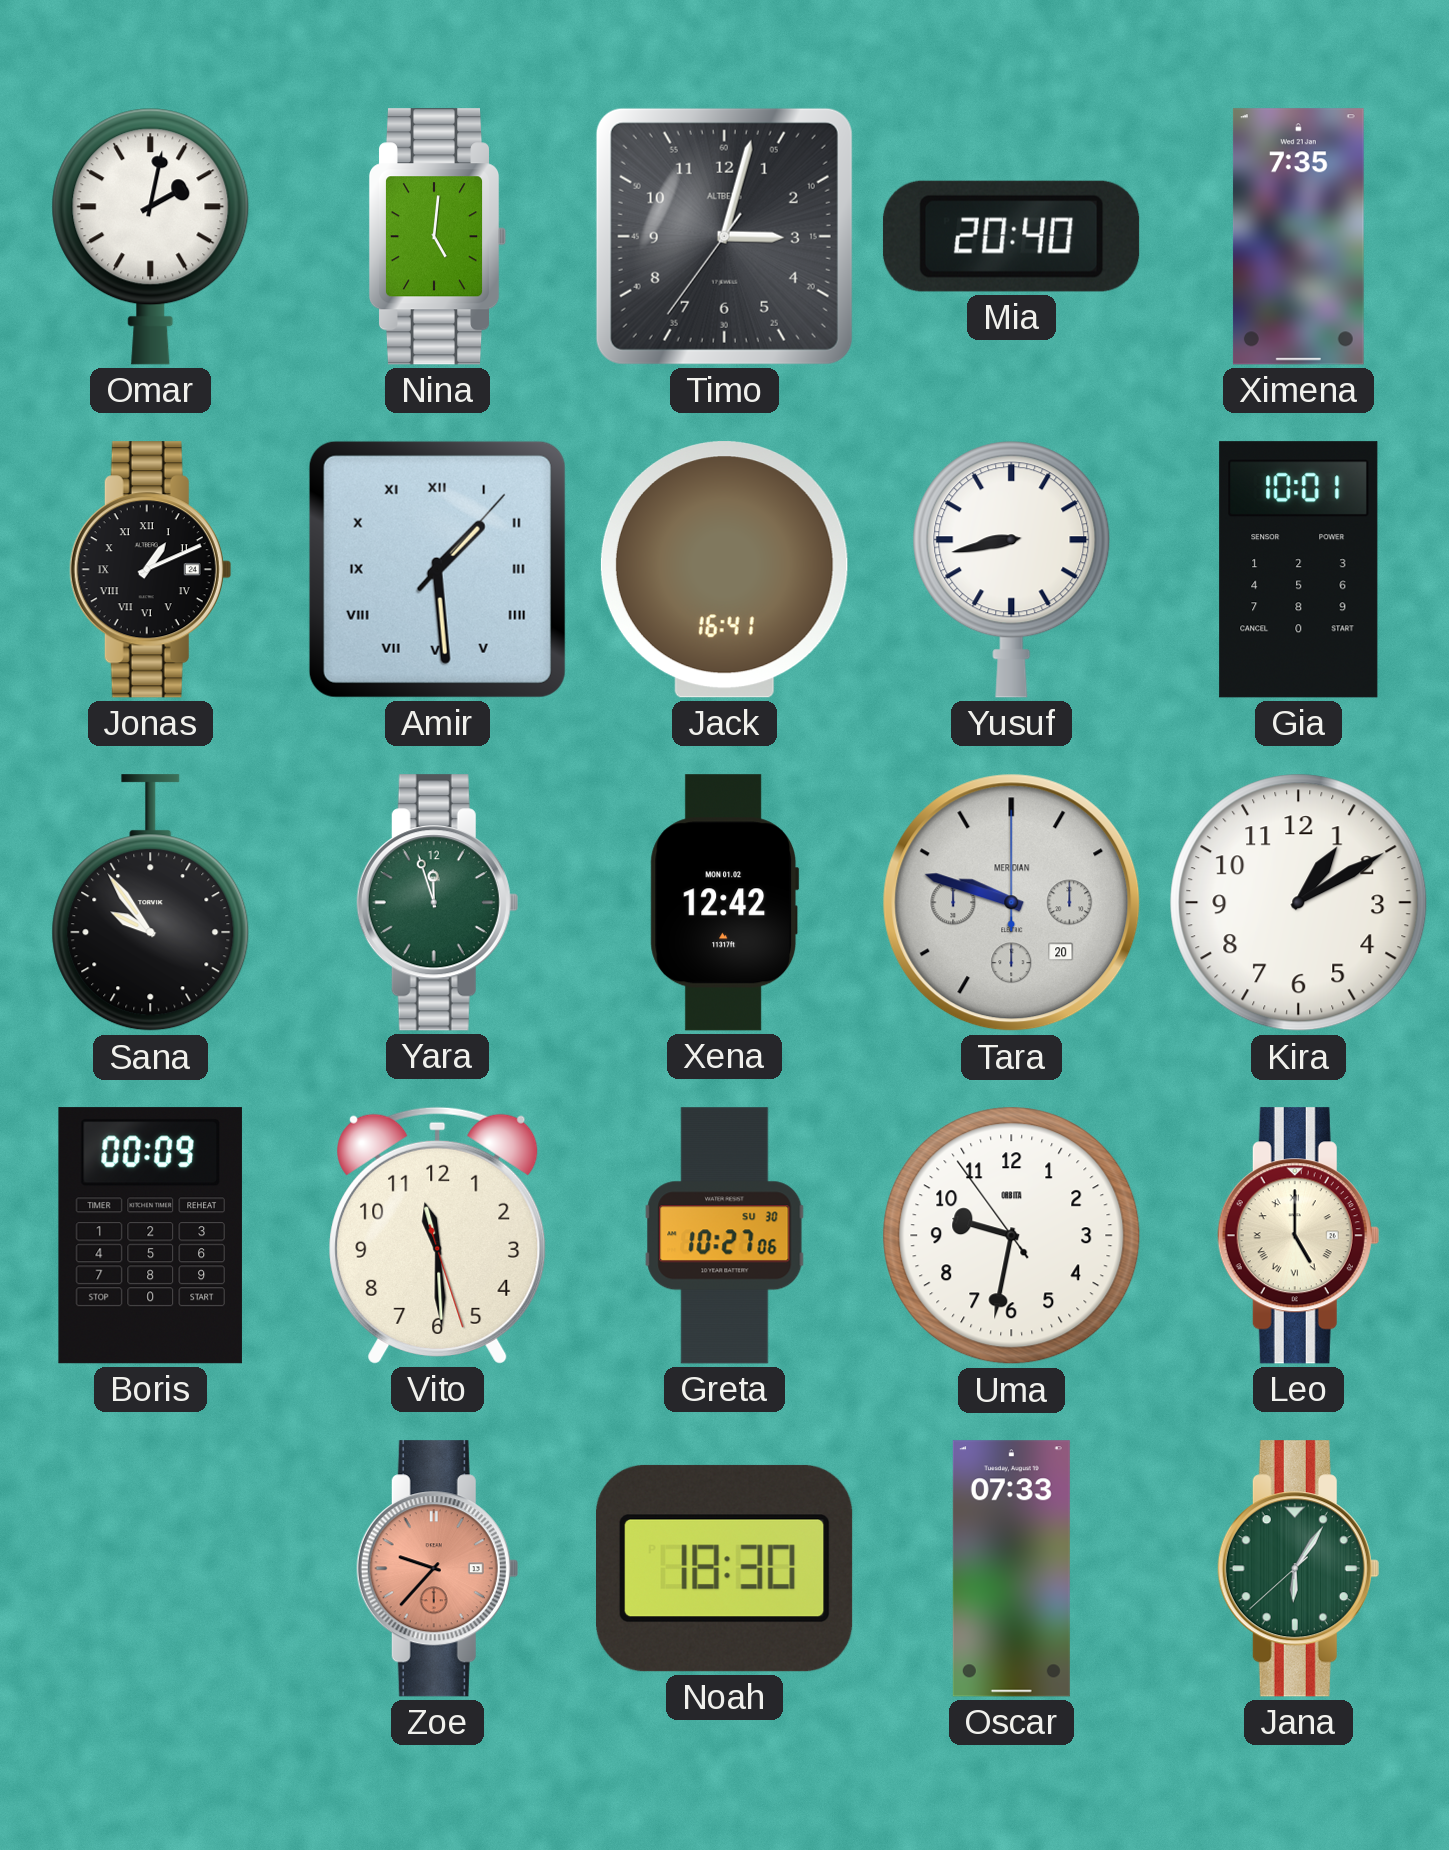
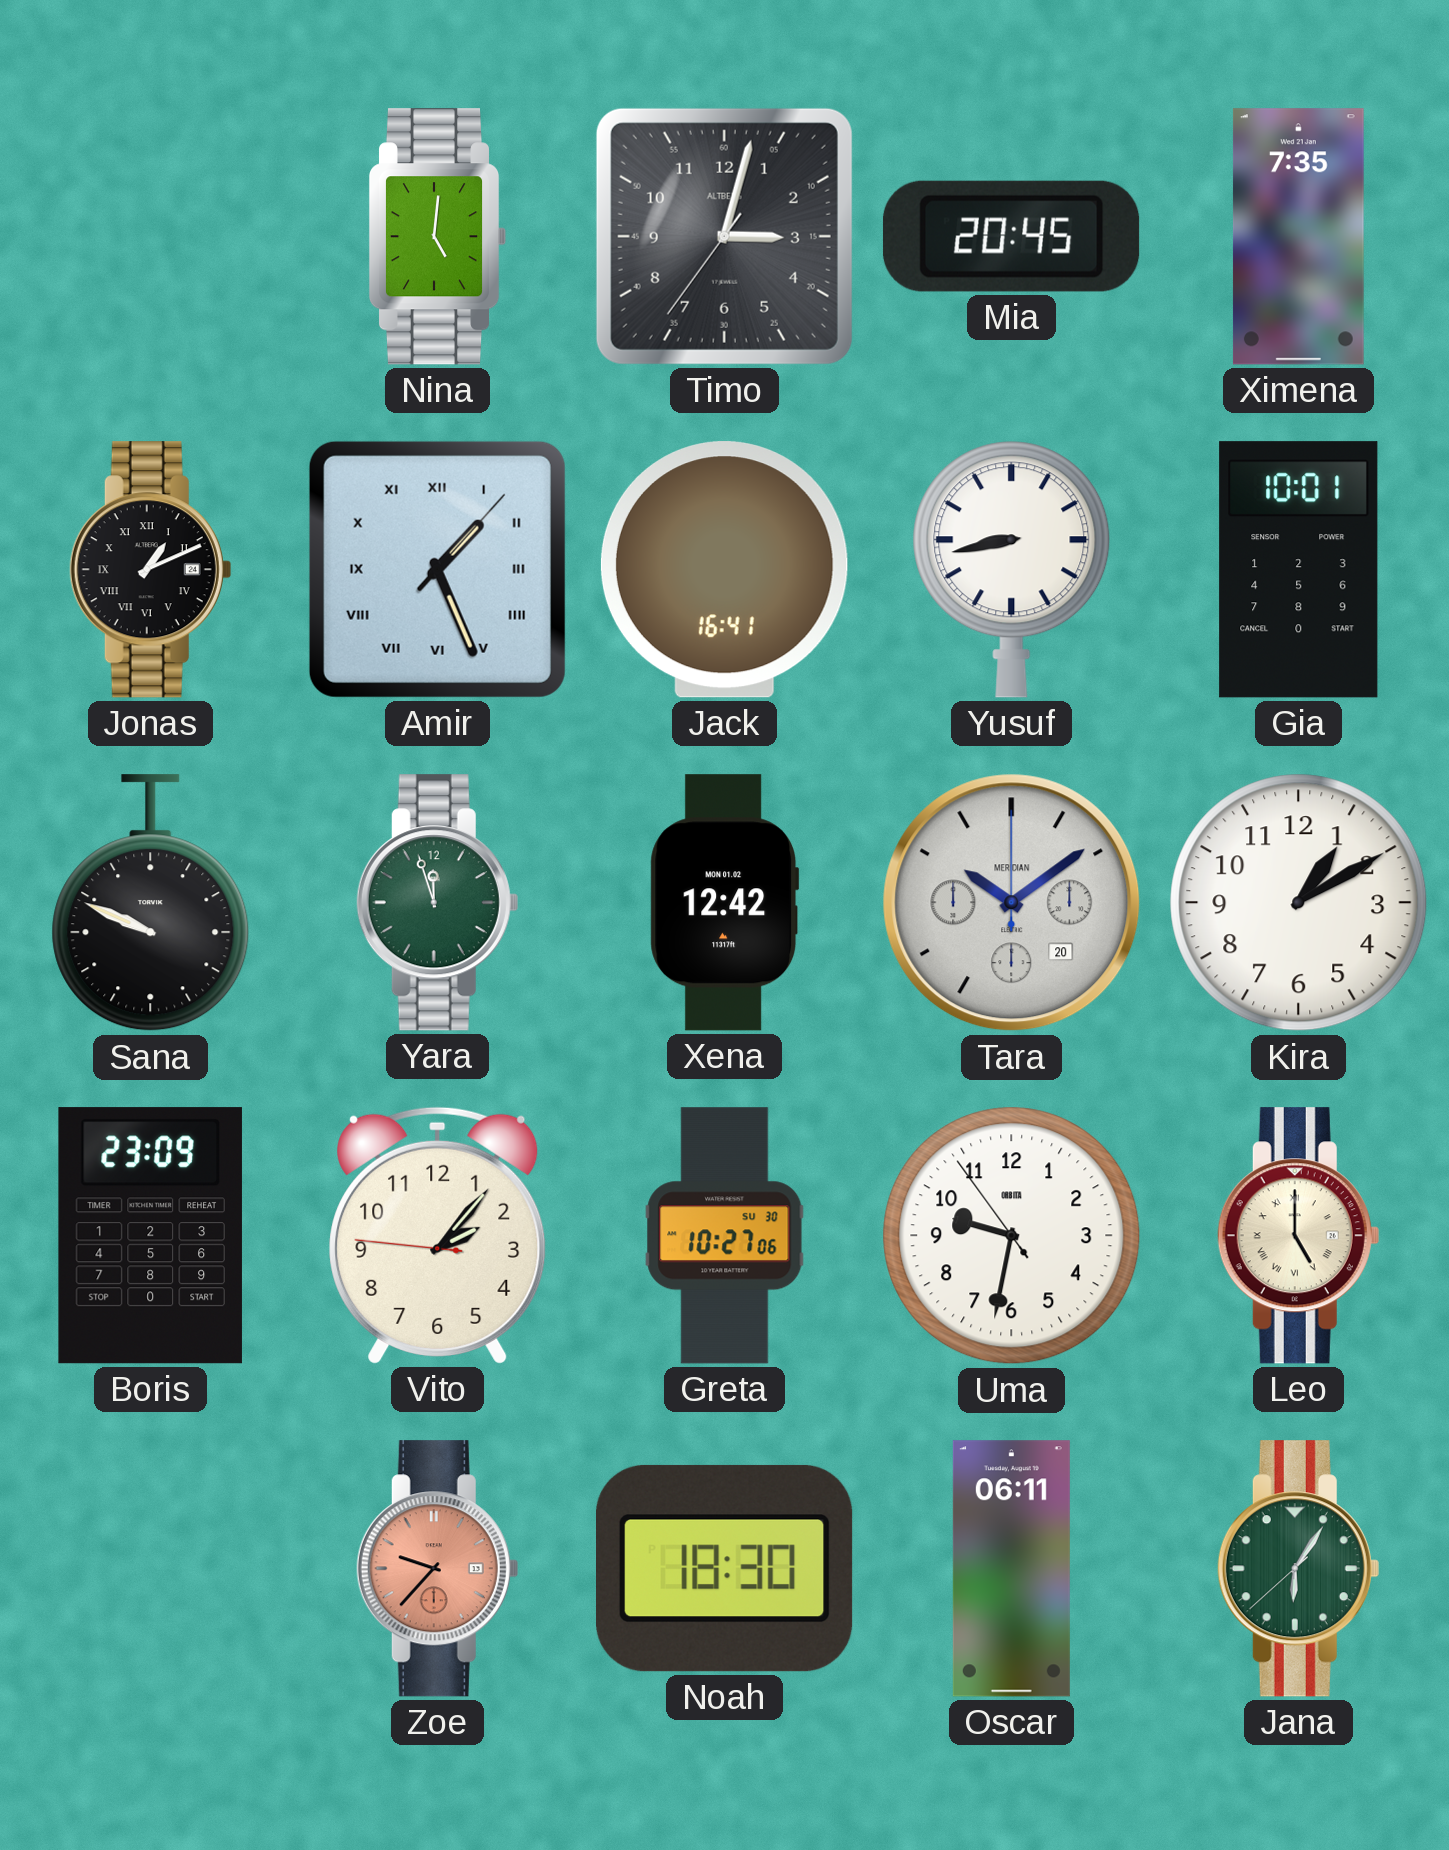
Omar: 2:02 -> none
Mia: 20:40 -> 20:45
Amir: 1:29 -> 1:26
Sana: 9:54 -> 9:49
Tara: 9:48 -> 10:09
Boris: 00:09 -> 23:09
Vito: 11:29 -> 2:06
Oscar: 07:33 -> 06:11
